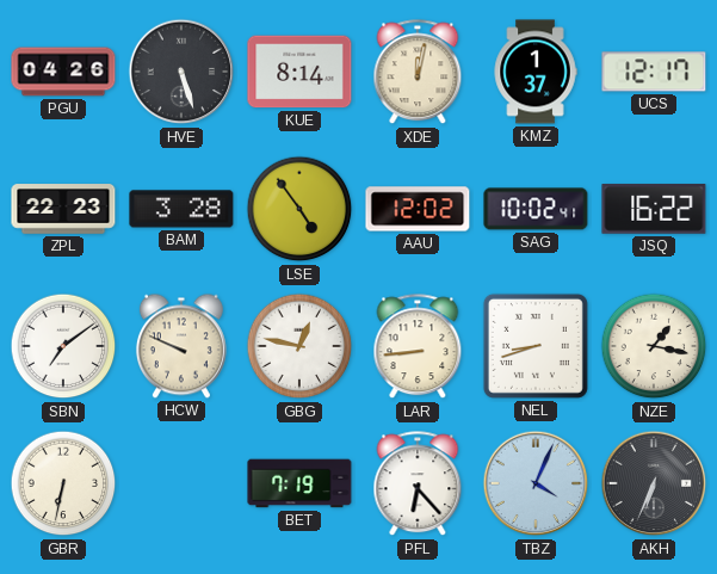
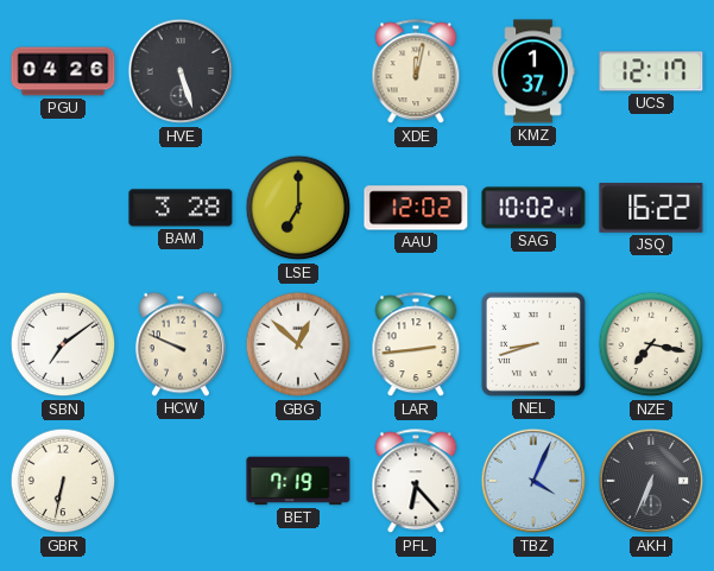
KUE: 8:14 -> none
ZPL: 22:23 -> none
LSE: 4:54 -> 7:00
GBG: 12:47 -> 12:52
LAR: 8:44 -> 2:44
NZE: 1:17 -> 7:17
